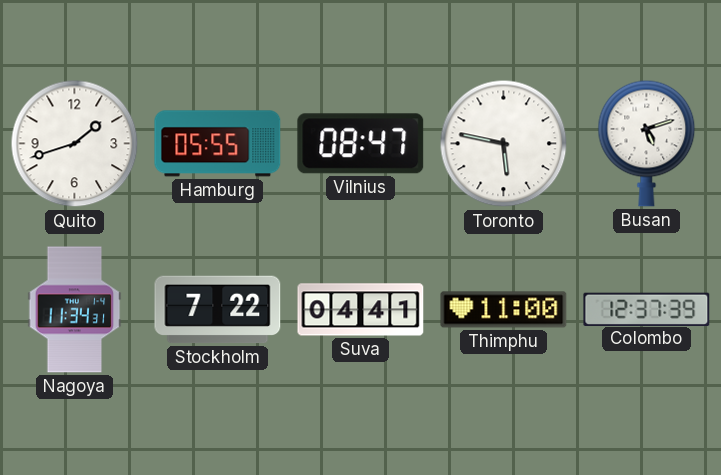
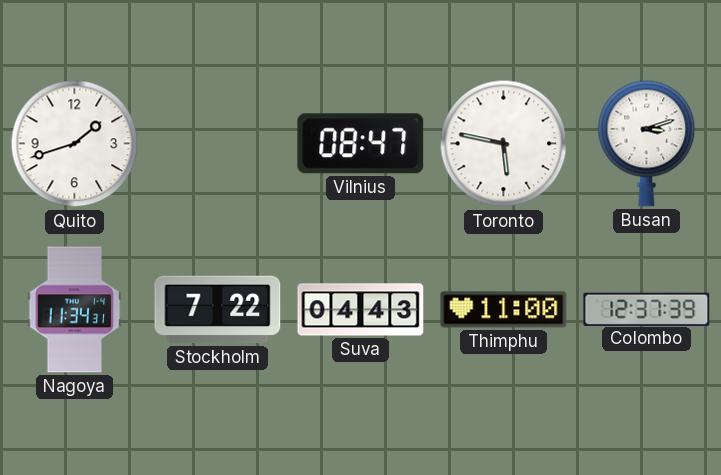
Hamburg: 05:55 -> none
Busan: 5:12 -> 3:12
Suva: 04:41 -> 04:43
